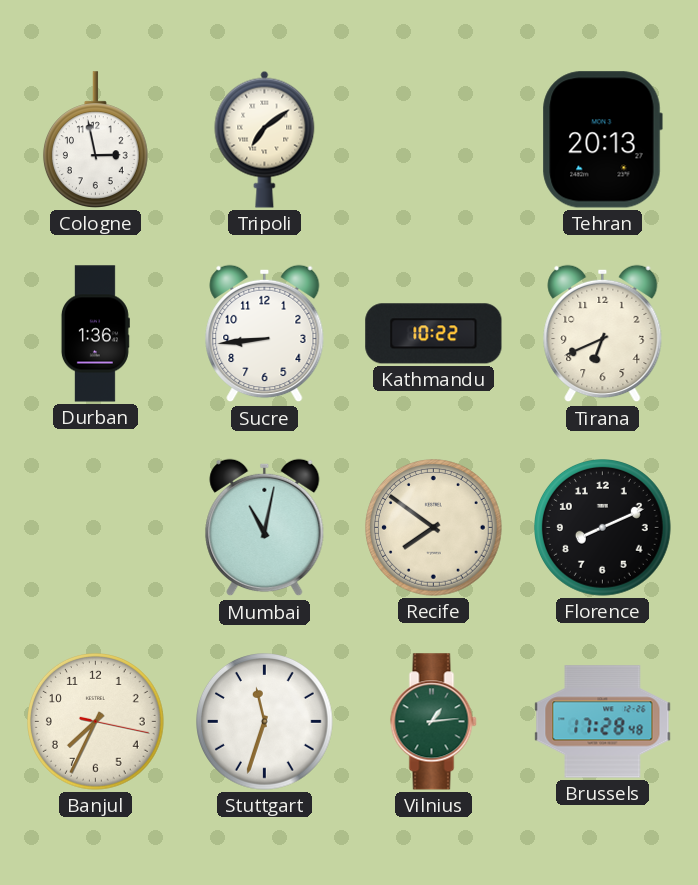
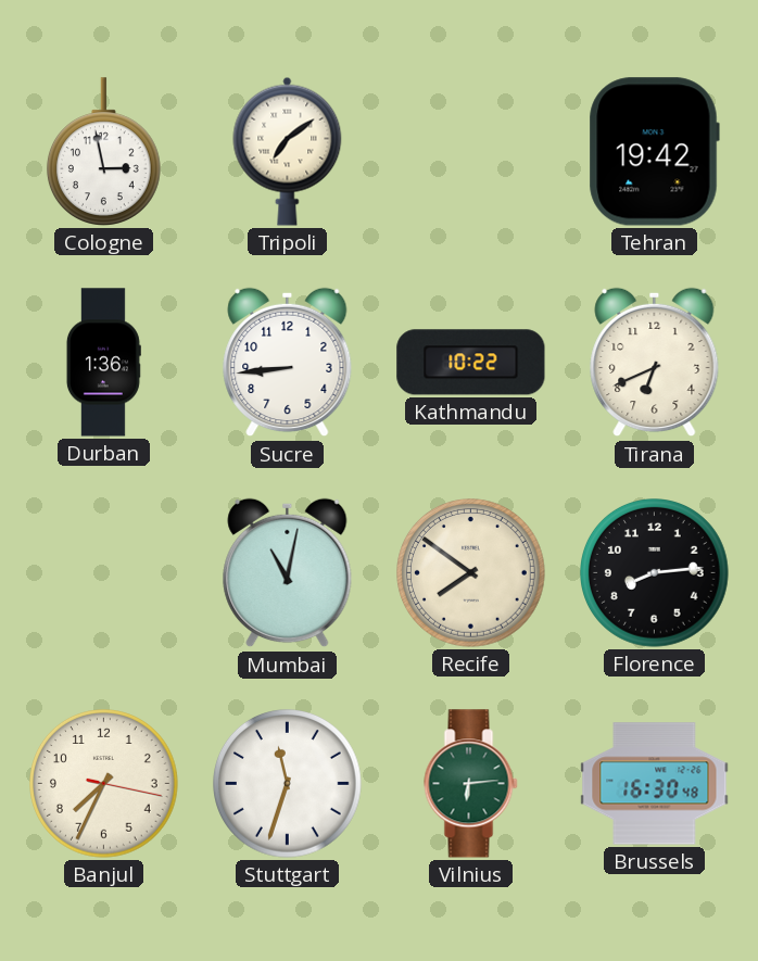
Tehran: 20:13 -> 19:42
Florence: 8:11 -> 8:14
Vilnius: 1:14 -> 6:14
Brussels: 17:28 -> 16:30
